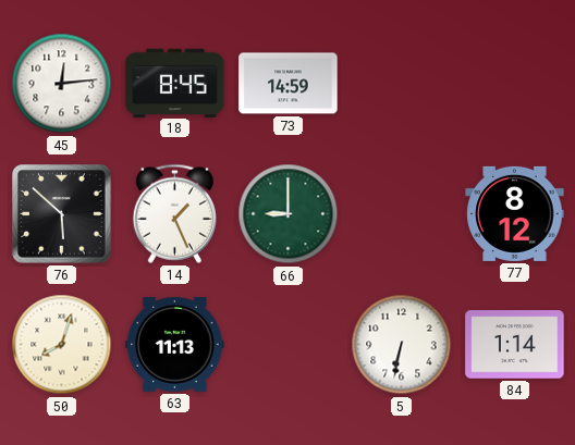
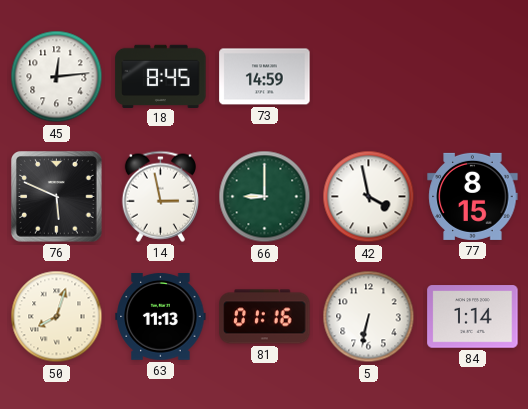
76: 5:52 -> 5:49
14: 1:26 -> 2:58
42: none -> 3:58
77: 8:12 -> 8:15
81: none -> 01:16
